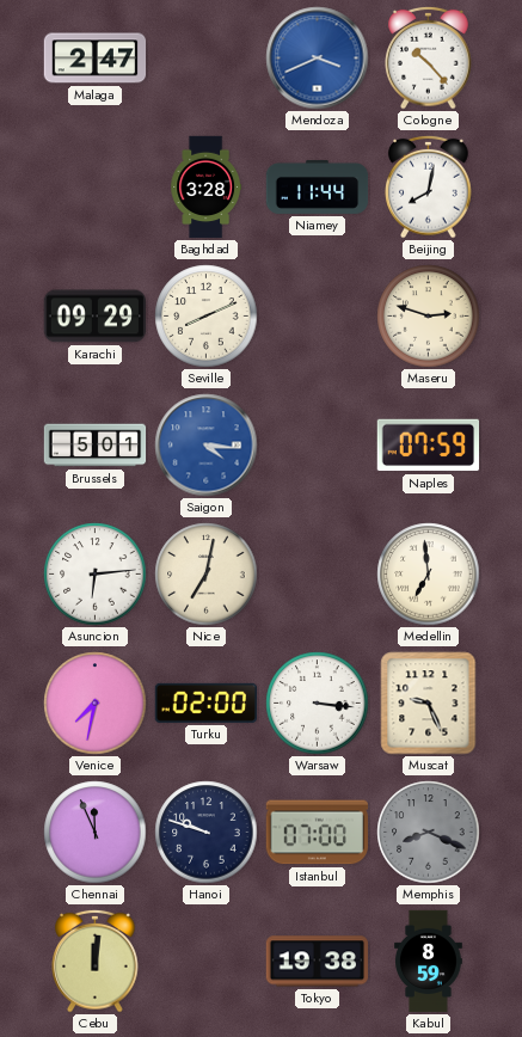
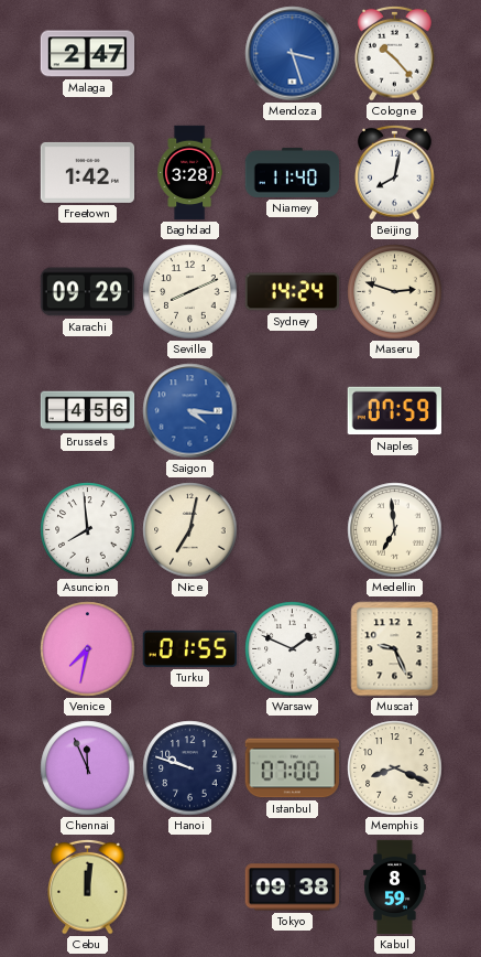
Mendoza: 3:41 -> 3:27
Freetown: none -> 1:42
Niamey: 11:44 -> 11:40
Sydney: none -> 14:24
Brussels: 5:01 -> 4:56
Asuncion: 6:14 -> 7:59
Turku: 02:00 -> 01:55
Warsaw: 3:16 -> 1:49
Memphis dial: grey -> cream
Tokyo: 19:38 -> 09:38
